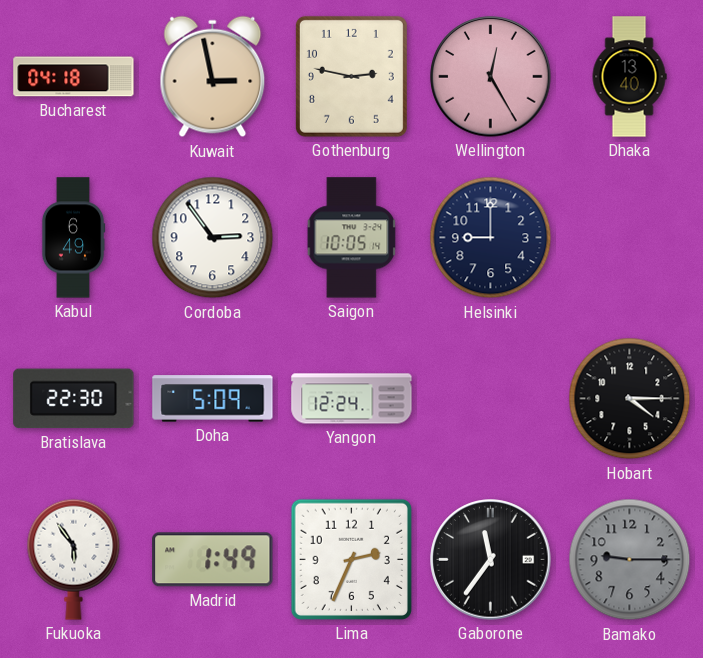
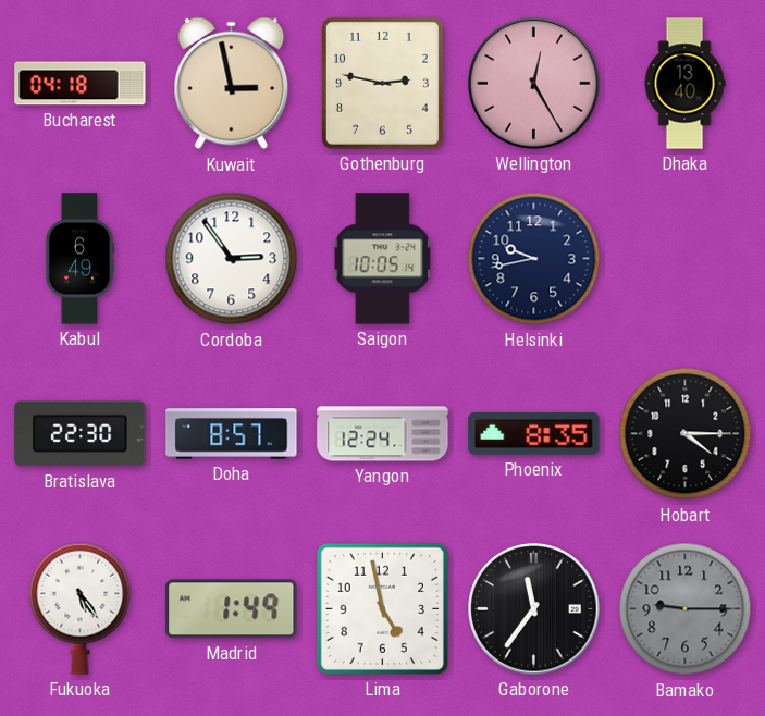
Helsinki: 9:00 -> 9:43
Doha: 5:09 -> 8:57
Phoenix: none -> 8:35
Fukuoka: 5:54 -> 5:24
Lima: 2:34 -> 4:58
